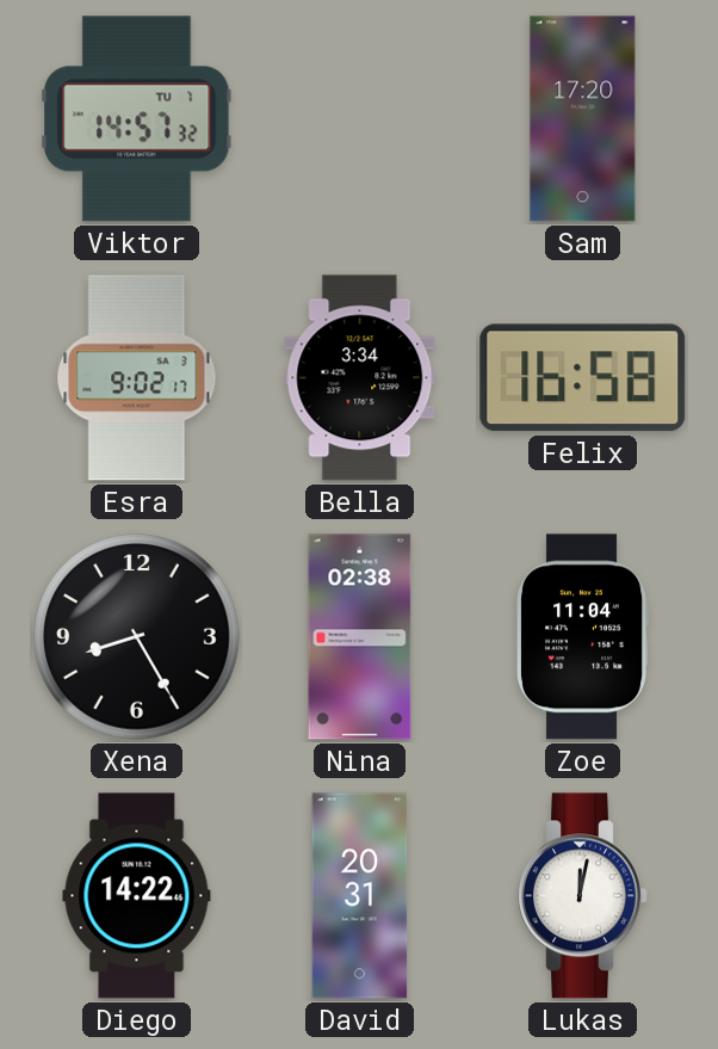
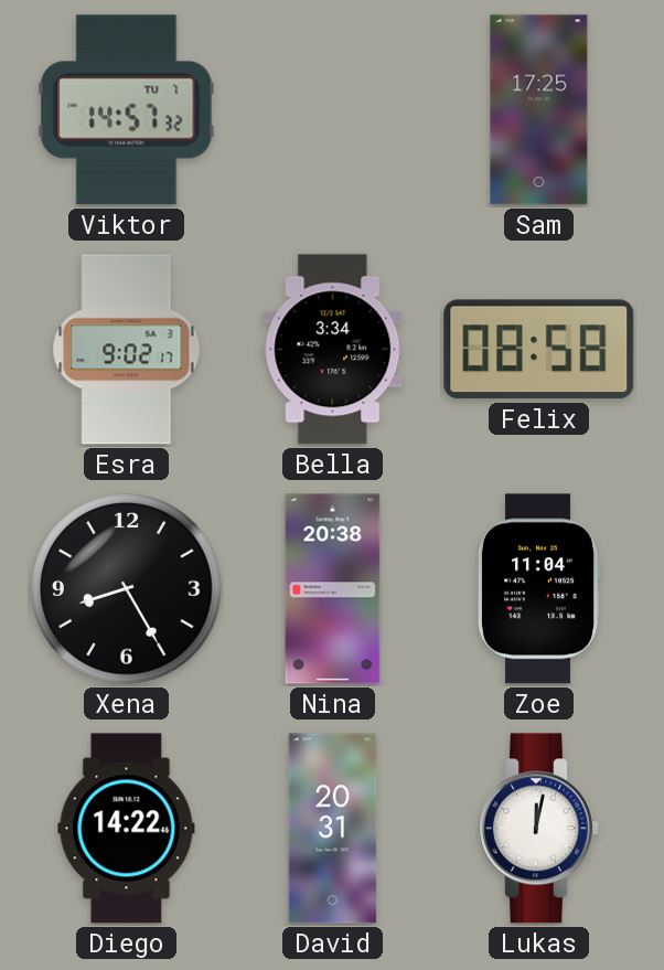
Sam: 17:20 -> 17:25
Felix: 16:58 -> 08:58
Nina: 02:38 -> 20:38
